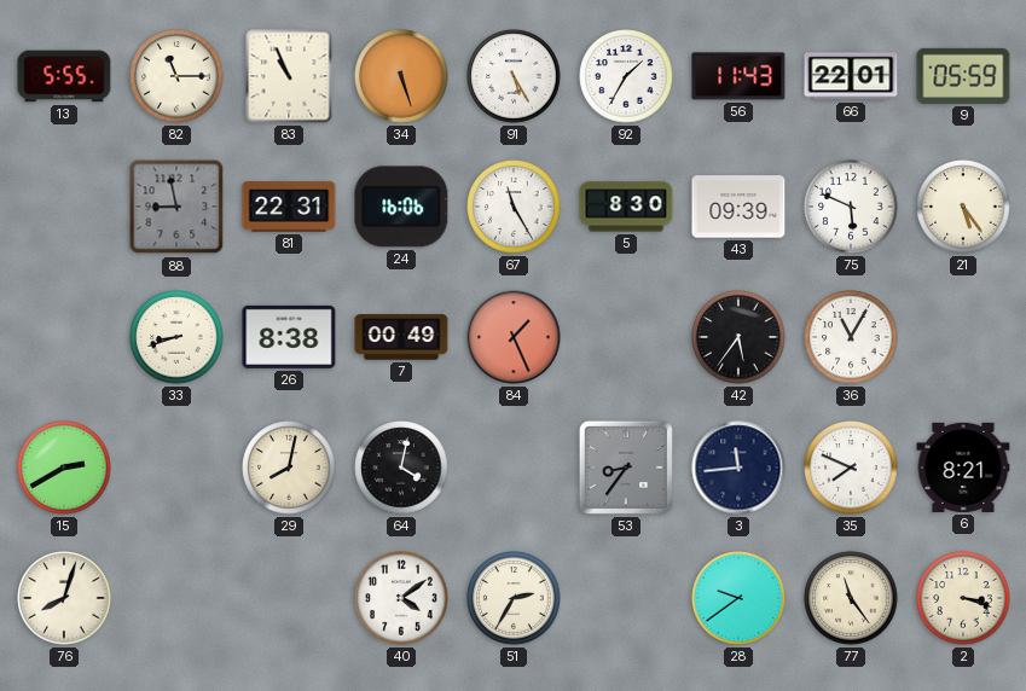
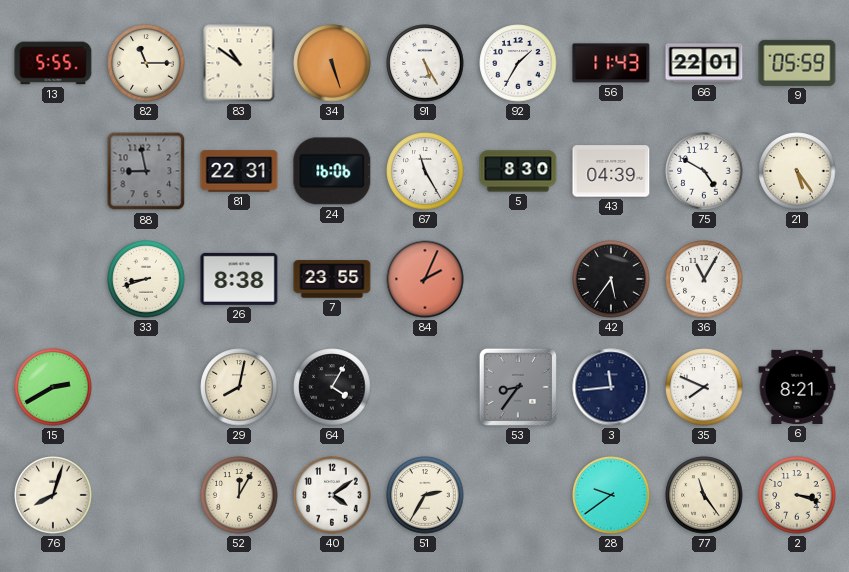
83: 10:56 -> 10:51
43: 09:39 -> 04:39
75: 5:49 -> 4:50
7: 00:49 -> 23:55
84: 1:26 -> 2:04
64: 4:02 -> 4:05
52: none -> 12:05
